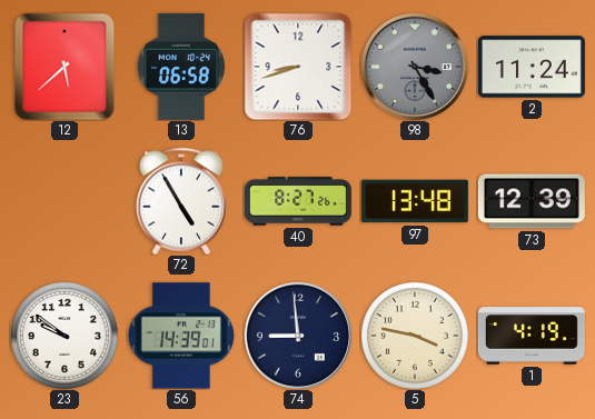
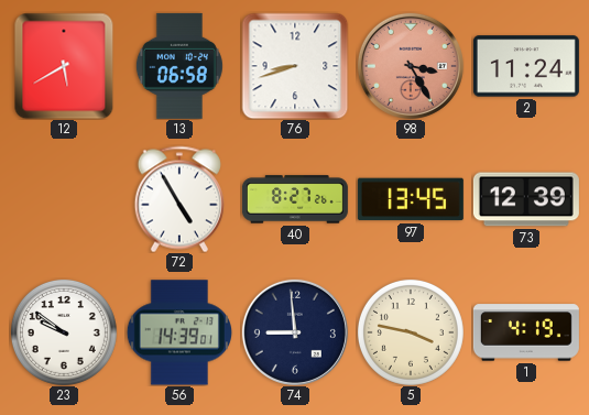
12: 5:38 -> 5:40
98 dial: grey -> salmon
97: 13:48 -> 13:45
